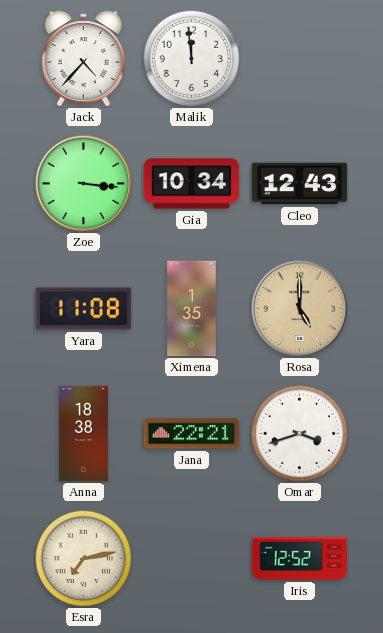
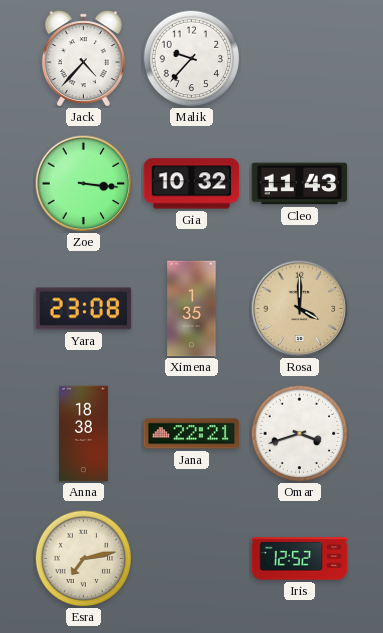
Malik: 11:59 -> 9:37
Gia: 10:34 -> 10:32
Cleo: 12:43 -> 11:43
Yara: 11:08 -> 23:08
Rosa: 5:00 -> 4:00
